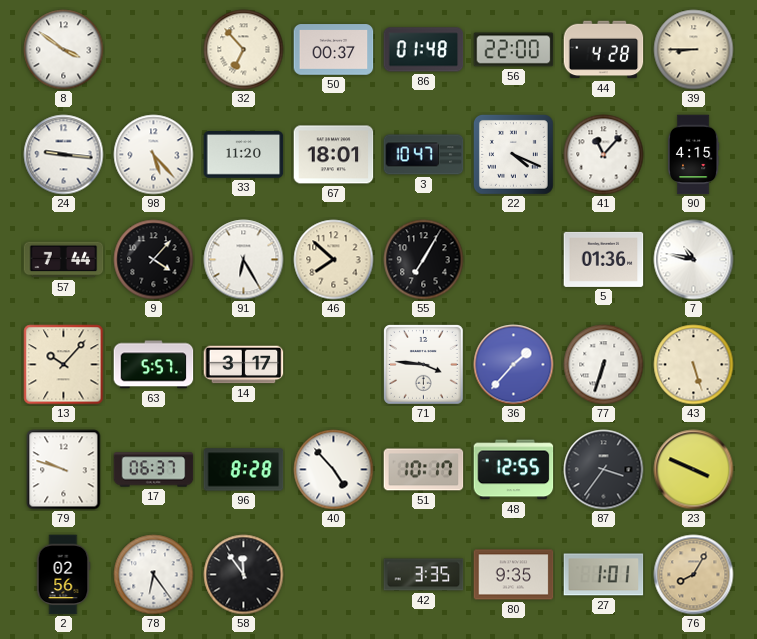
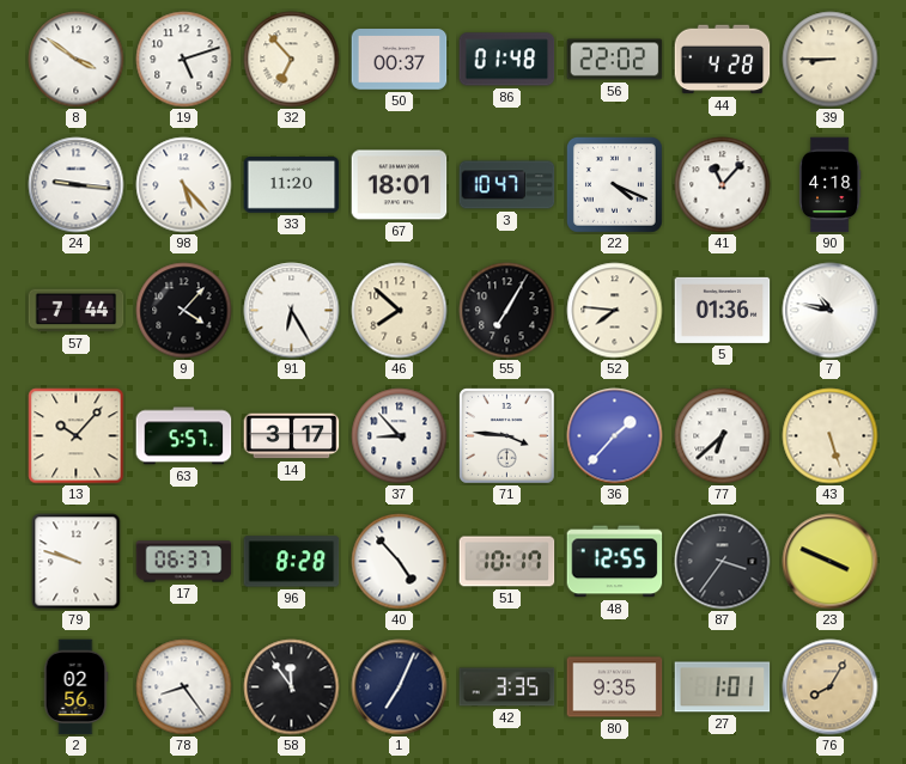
19: none -> 5:12
56: 22:00 -> 22:02
90: 4:15 -> 4:18
52: none -> 7:46
37: none -> 8:53
77: 6:33 -> 6:38
78: 6:24 -> 8:24
1: none -> 7:04
